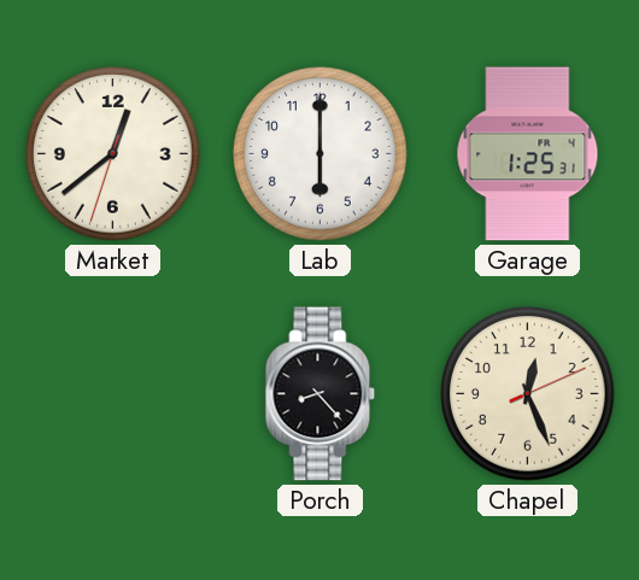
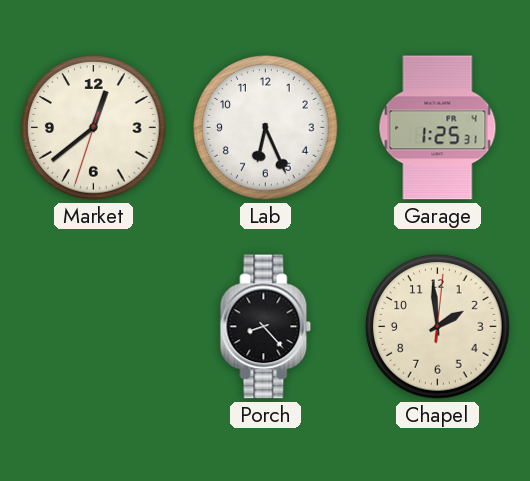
Lab: 6:00 -> 6:26
Chapel: 12:26 -> 1:59
